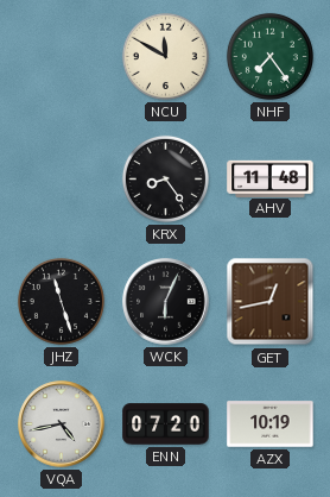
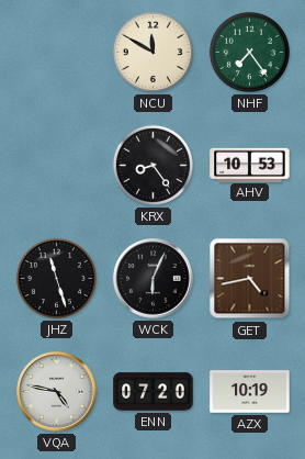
AHV: 11:48 -> 10:53
GET: 12:43 -> 4:43
VQA: 4:43 -> 4:47
